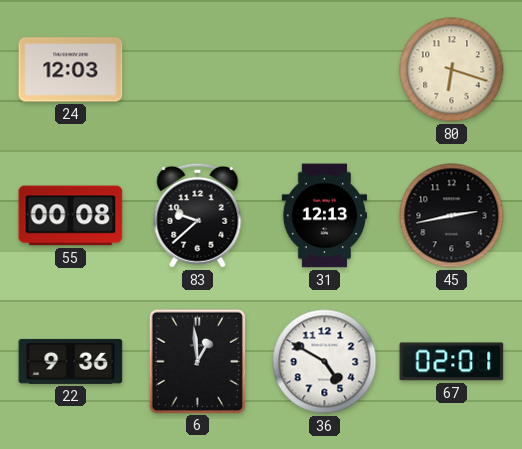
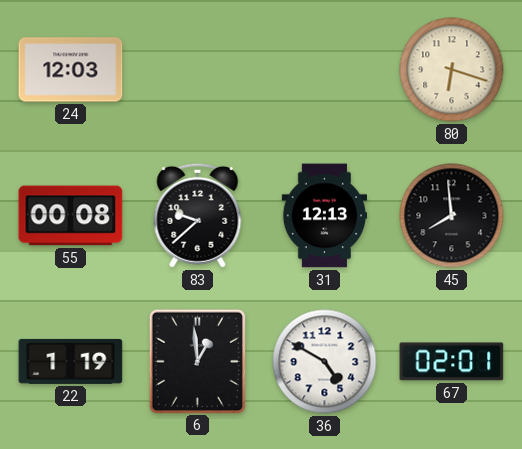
45: 2:43 -> 7:59
22: 9:36 -> 1:19
